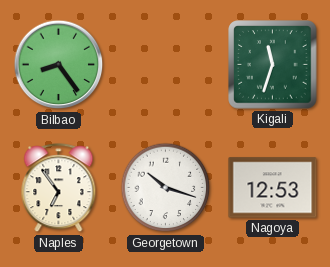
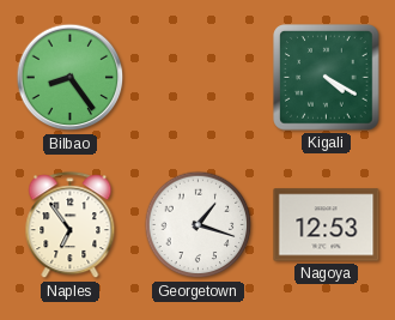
Kigali: 11:33 -> 4:20
Georgetown: 10:18 -> 1:18
